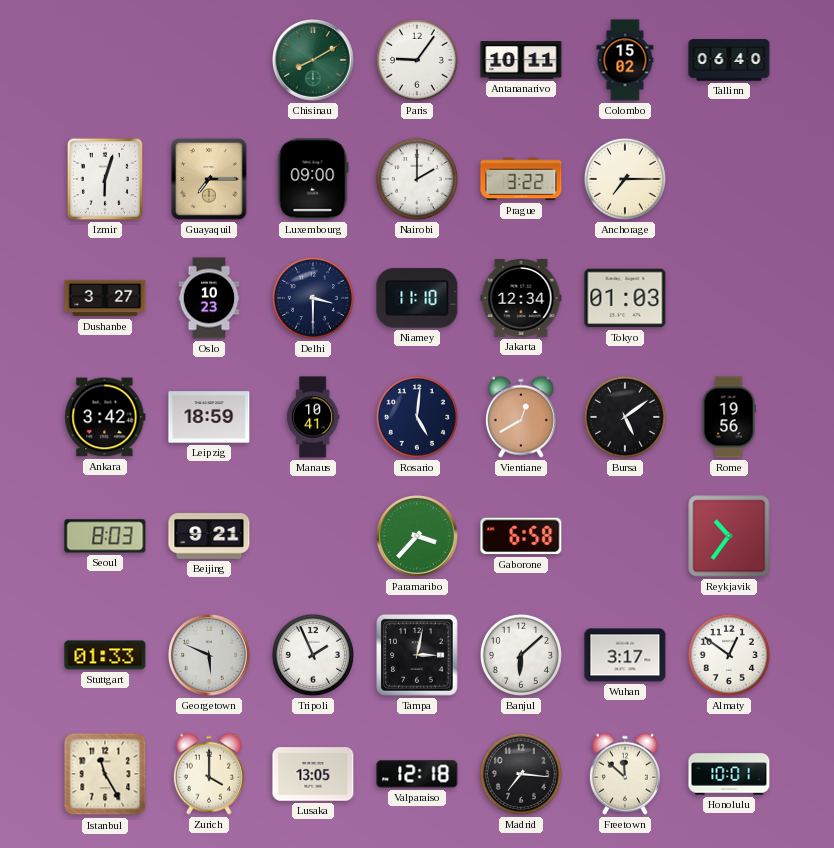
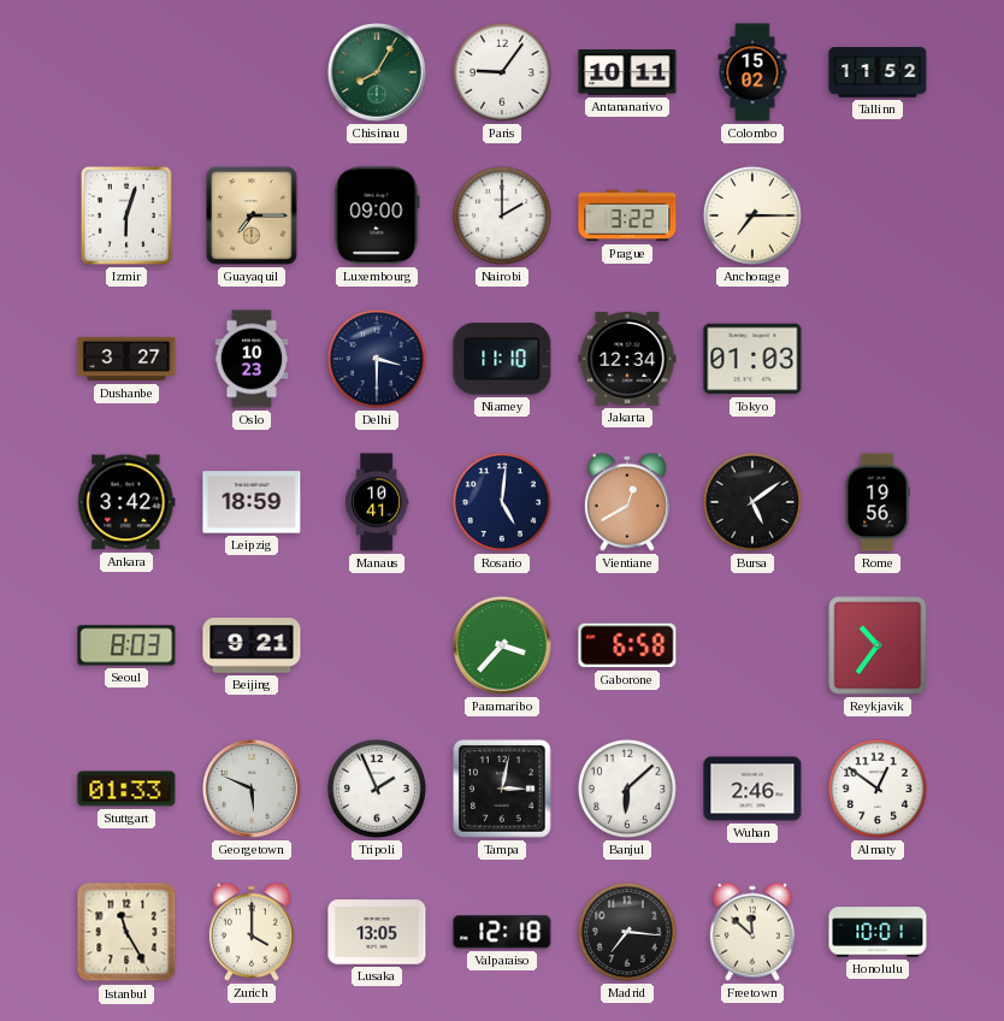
Chisinau: 8:10 -> 8:05
Tallinn: 06:40 -> 11:52
Wuhan: 3:17 -> 2:46
